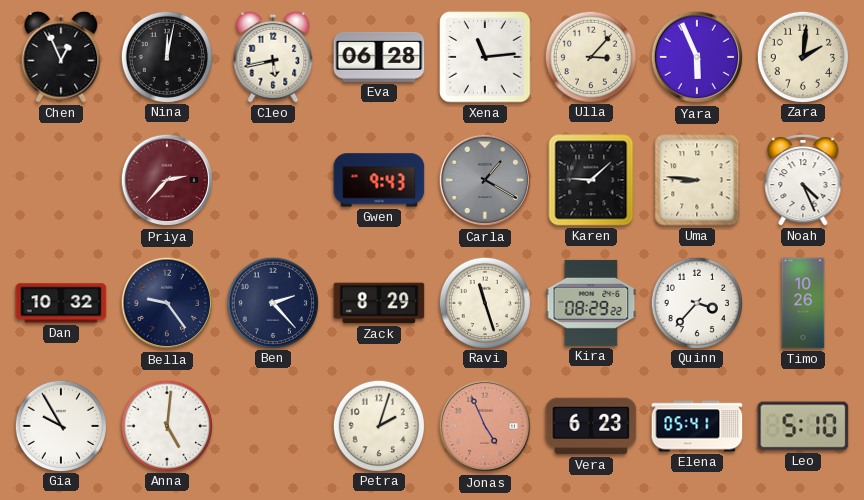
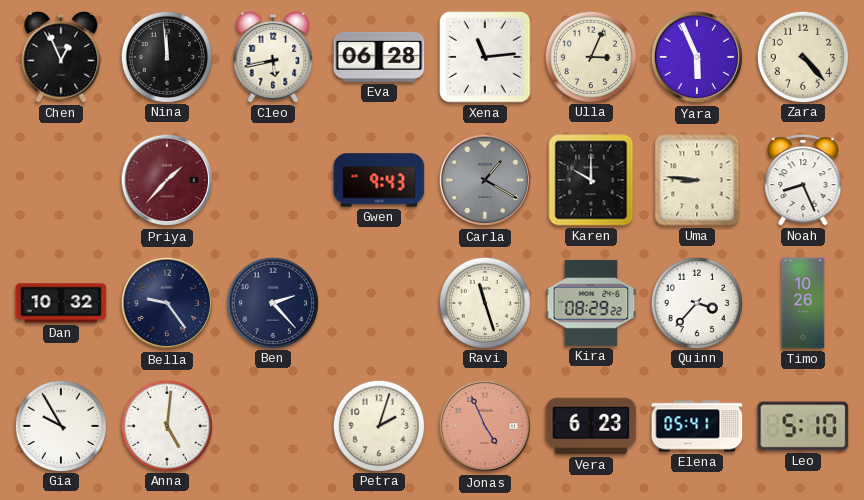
Nina: 12:02 -> 11:59
Ulla: 3:07 -> 3:04
Zara: 2:01 -> 4:23
Priya: 2:37 -> 1:37
Karen: 9:08 -> 10:00
Noah: 4:26 -> 8:26
Zack: 8:29 -> none
